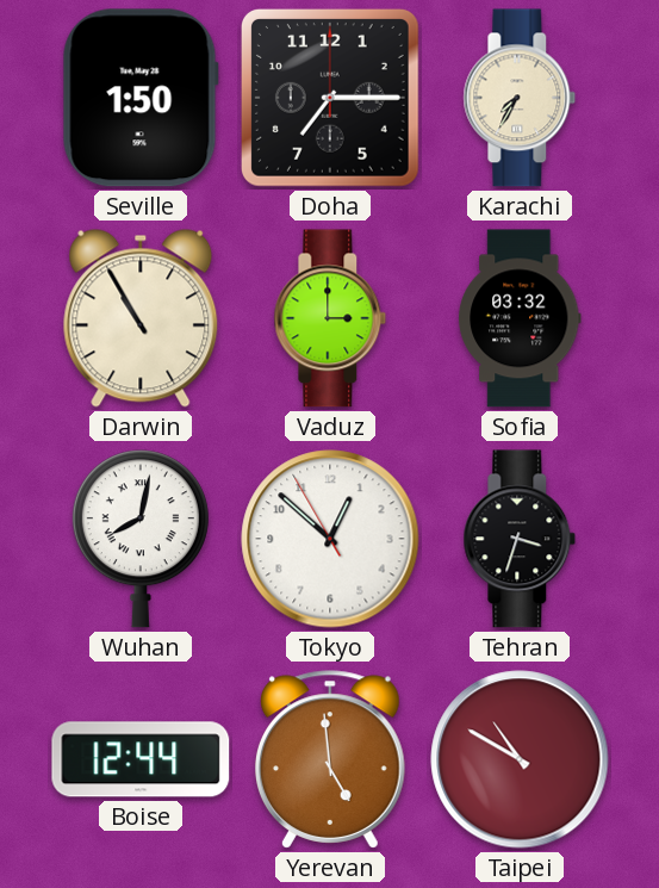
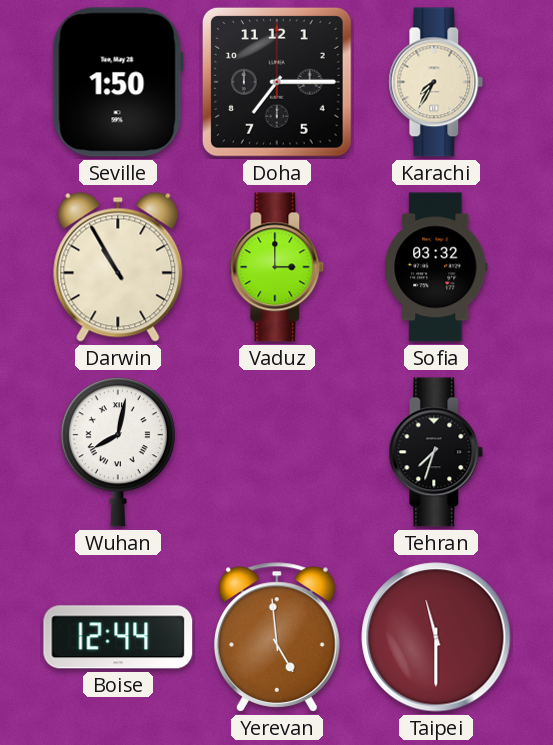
Tokyo: 12:51 -> none
Tehran: 3:33 -> 7:33
Taipei: 10:50 -> 11:30
